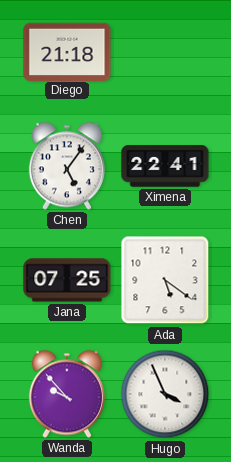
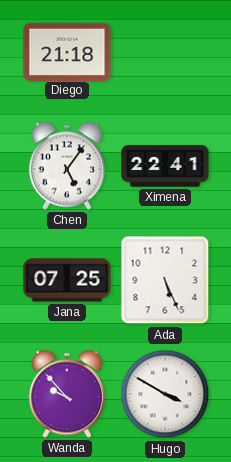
Ada: 5:21 -> 5:26
Hugo: 3:56 -> 3:50
